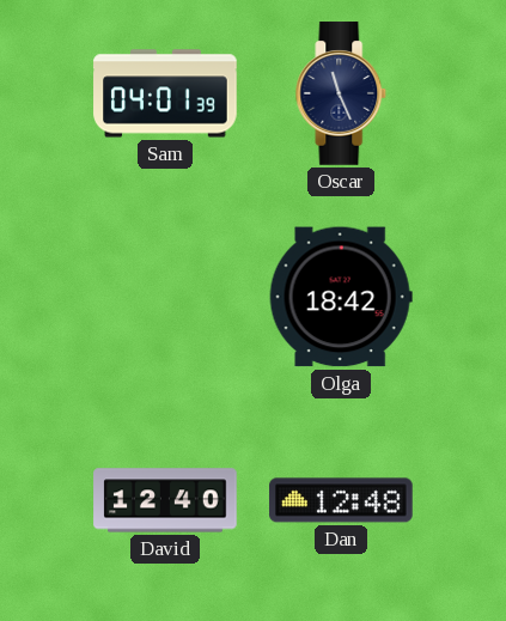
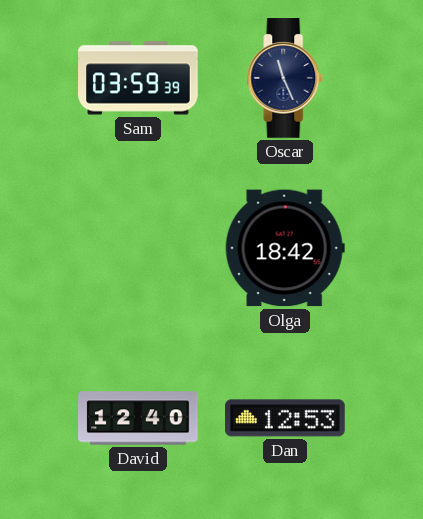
Sam: 04:01 -> 03:59
Dan: 12:48 -> 12:53
